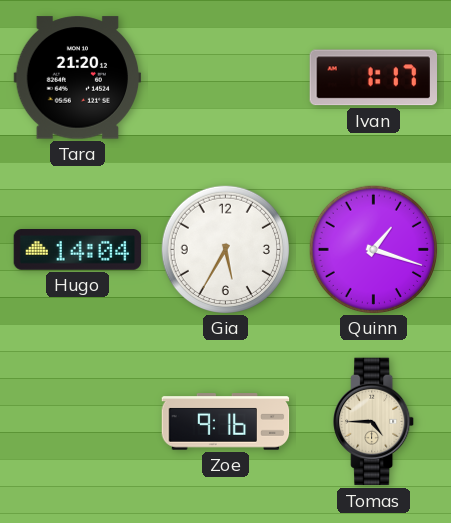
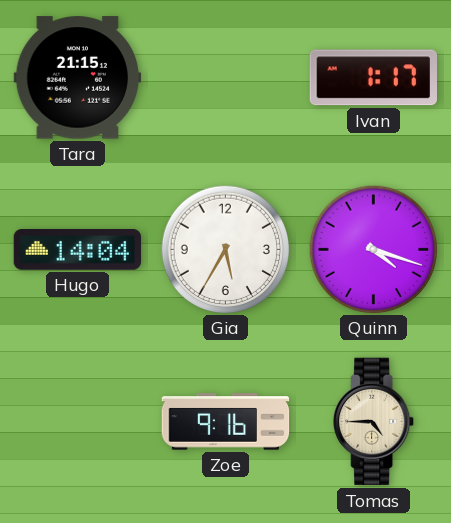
Tara: 21:20 -> 21:15
Quinn: 1:18 -> 4:18
